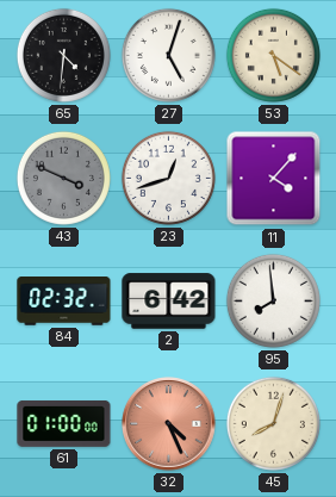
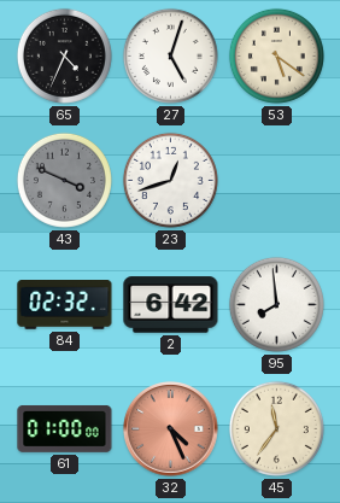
65: 4:31 -> 4:34
11: 4:07 -> none
45: 8:03 -> 11:36
